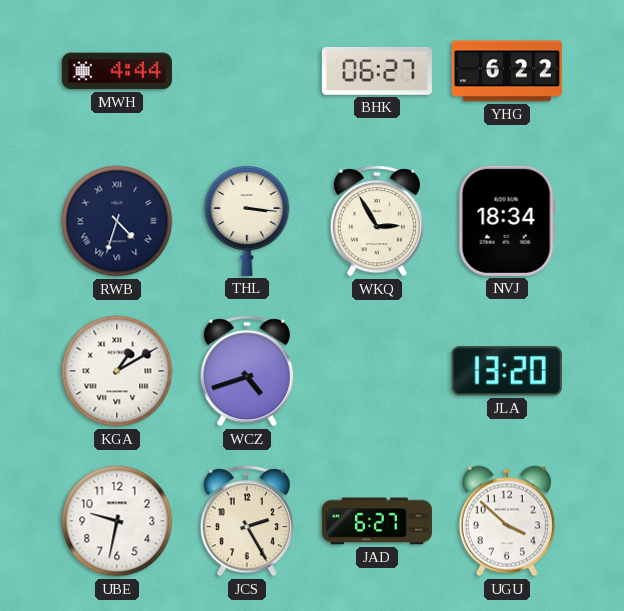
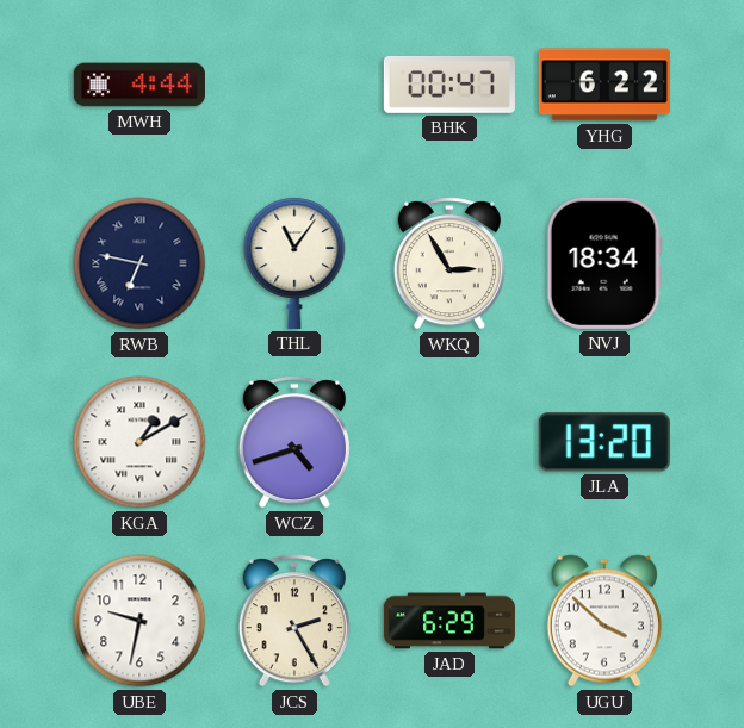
BHK: 06:27 -> 00:47
RWB: 4:33 -> 6:47
THL: 3:16 -> 11:06
JAD: 6:27 -> 6:29
